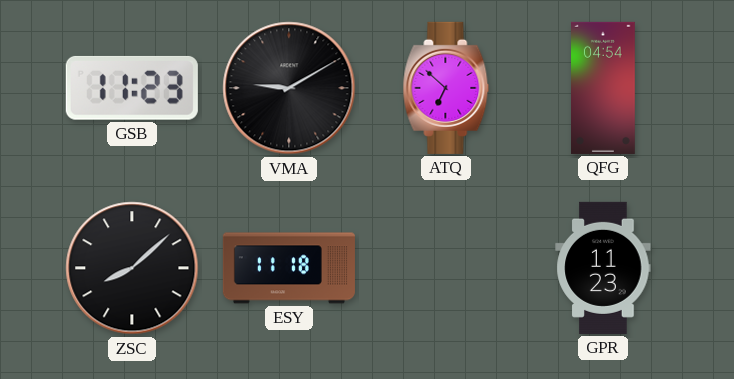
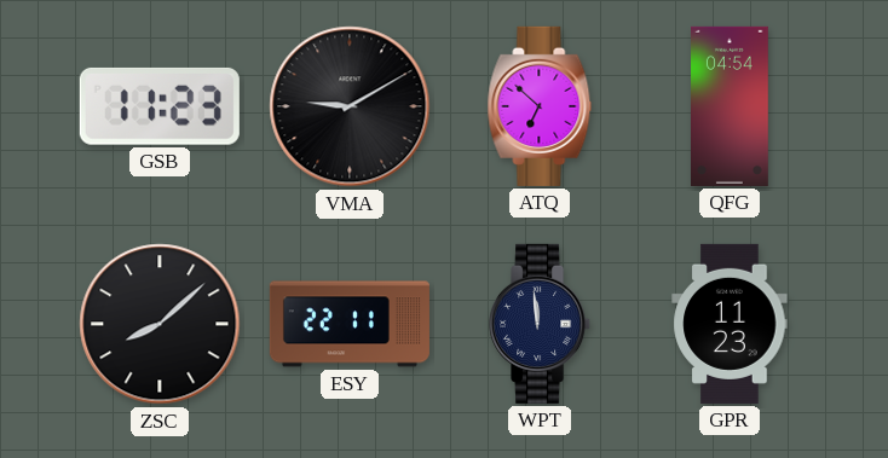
ESY: 11:18 -> 22:11
WPT: none -> 11:59
